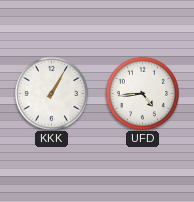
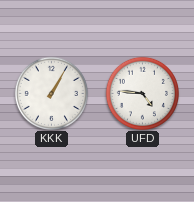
UFD: 4:44 -> 4:46
